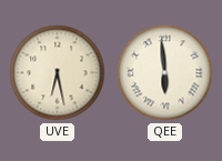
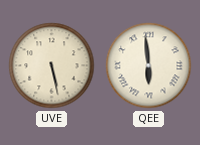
UVE: 6:28 -> 5:28
